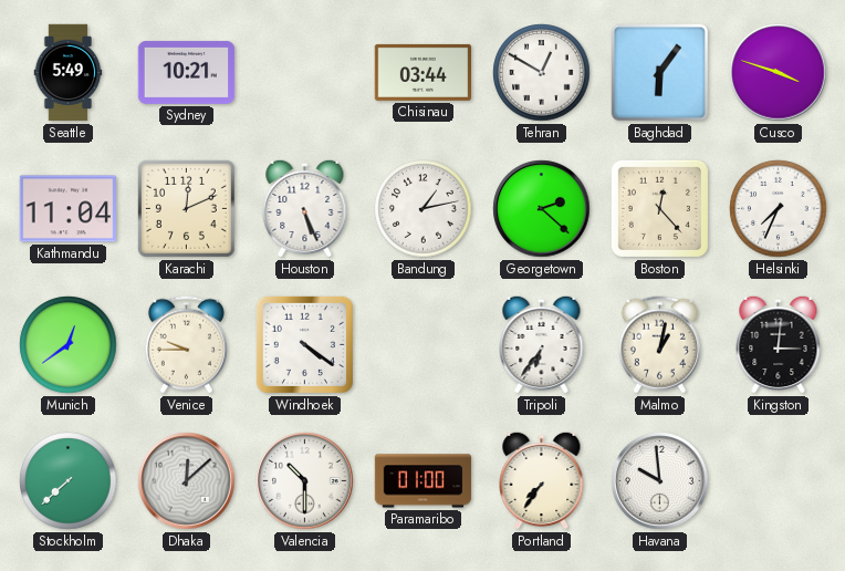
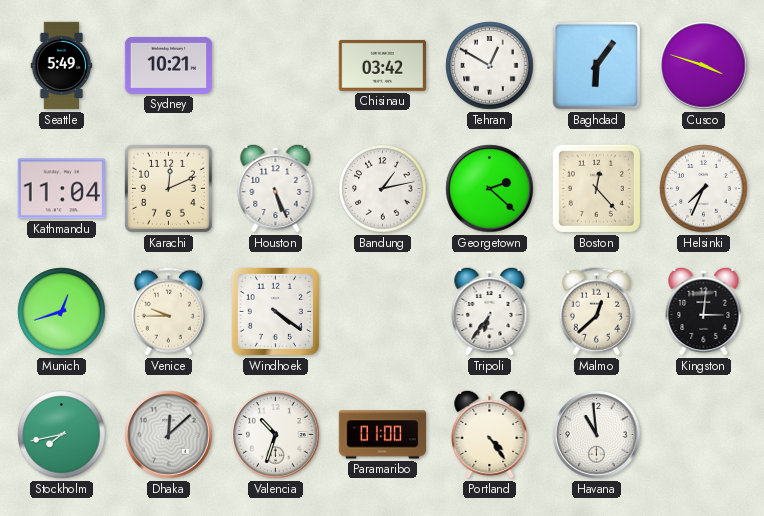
Chisinau: 03:44 -> 03:42
Munich: 12:39 -> 12:42
Malmo: 1:02 -> 12:38
Stockholm: 7:38 -> 7:43
Valencia: 10:30 -> 10:33
Portland: 7:36 -> 4:24
Havana: 9:59 -> 10:59
